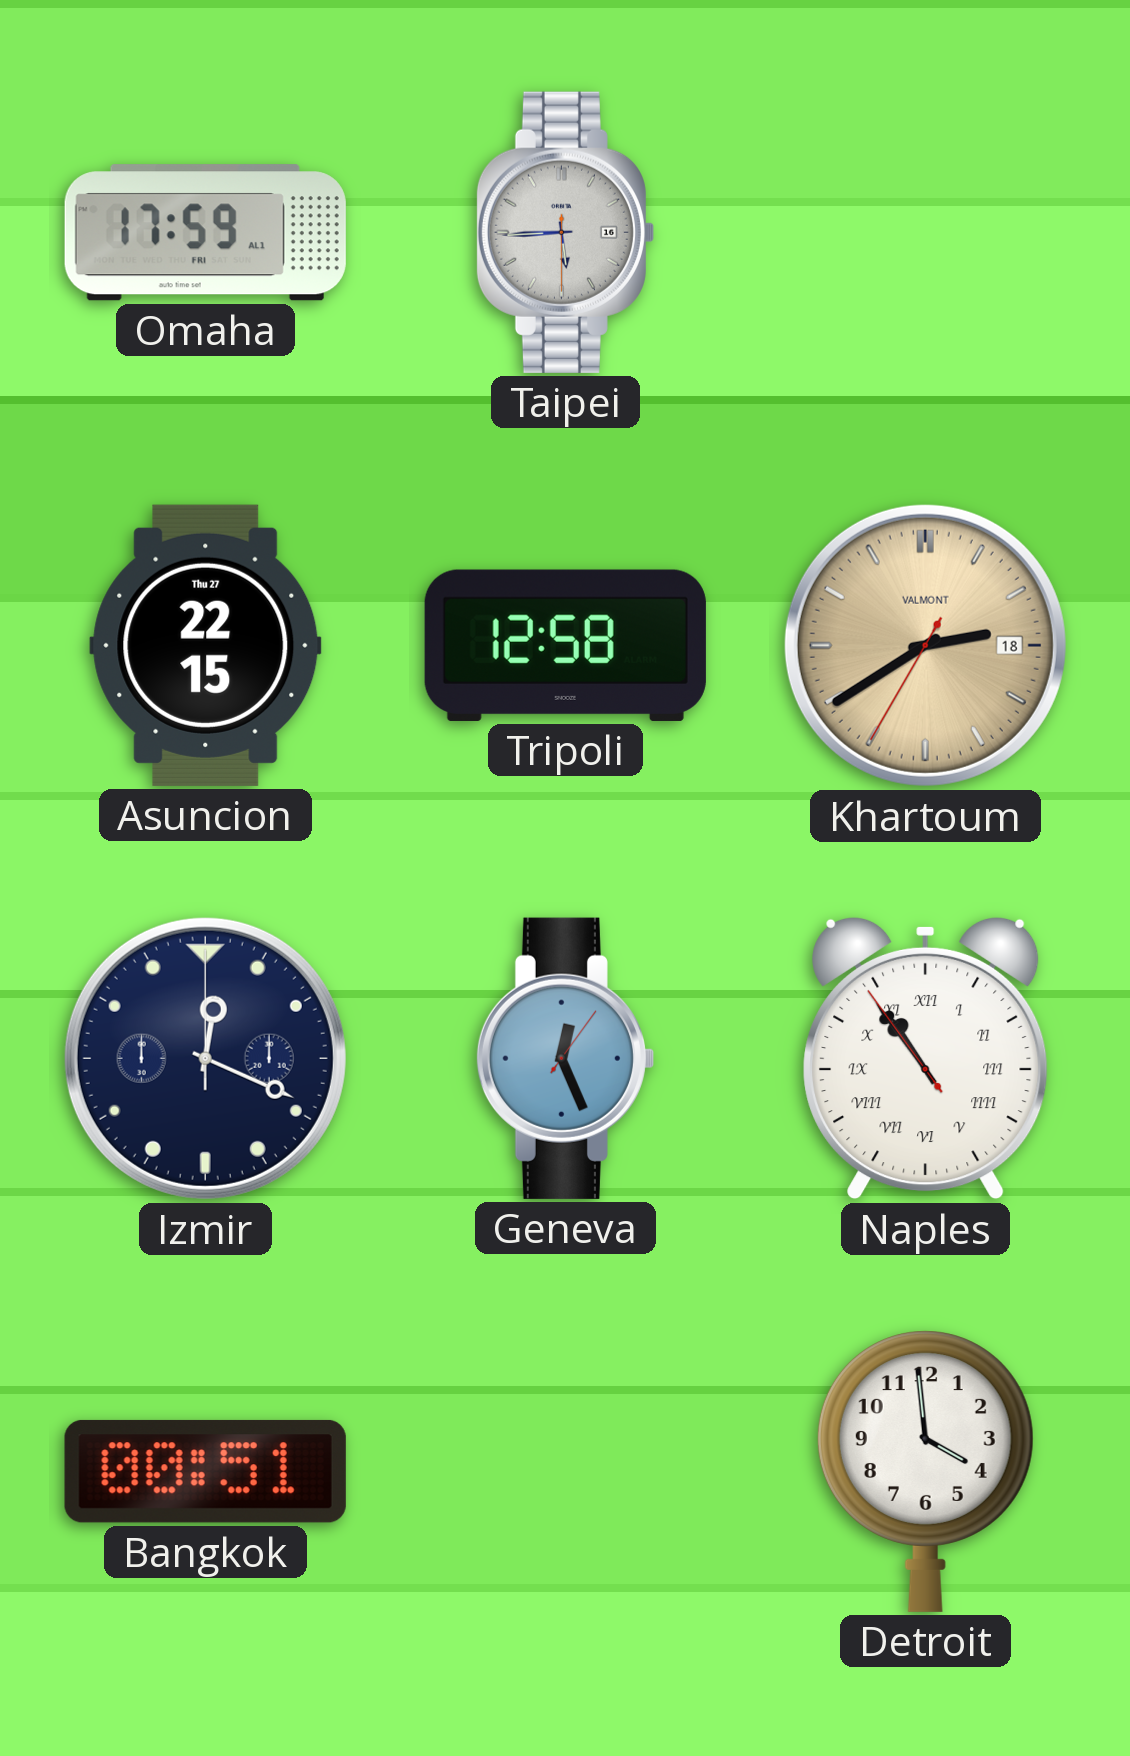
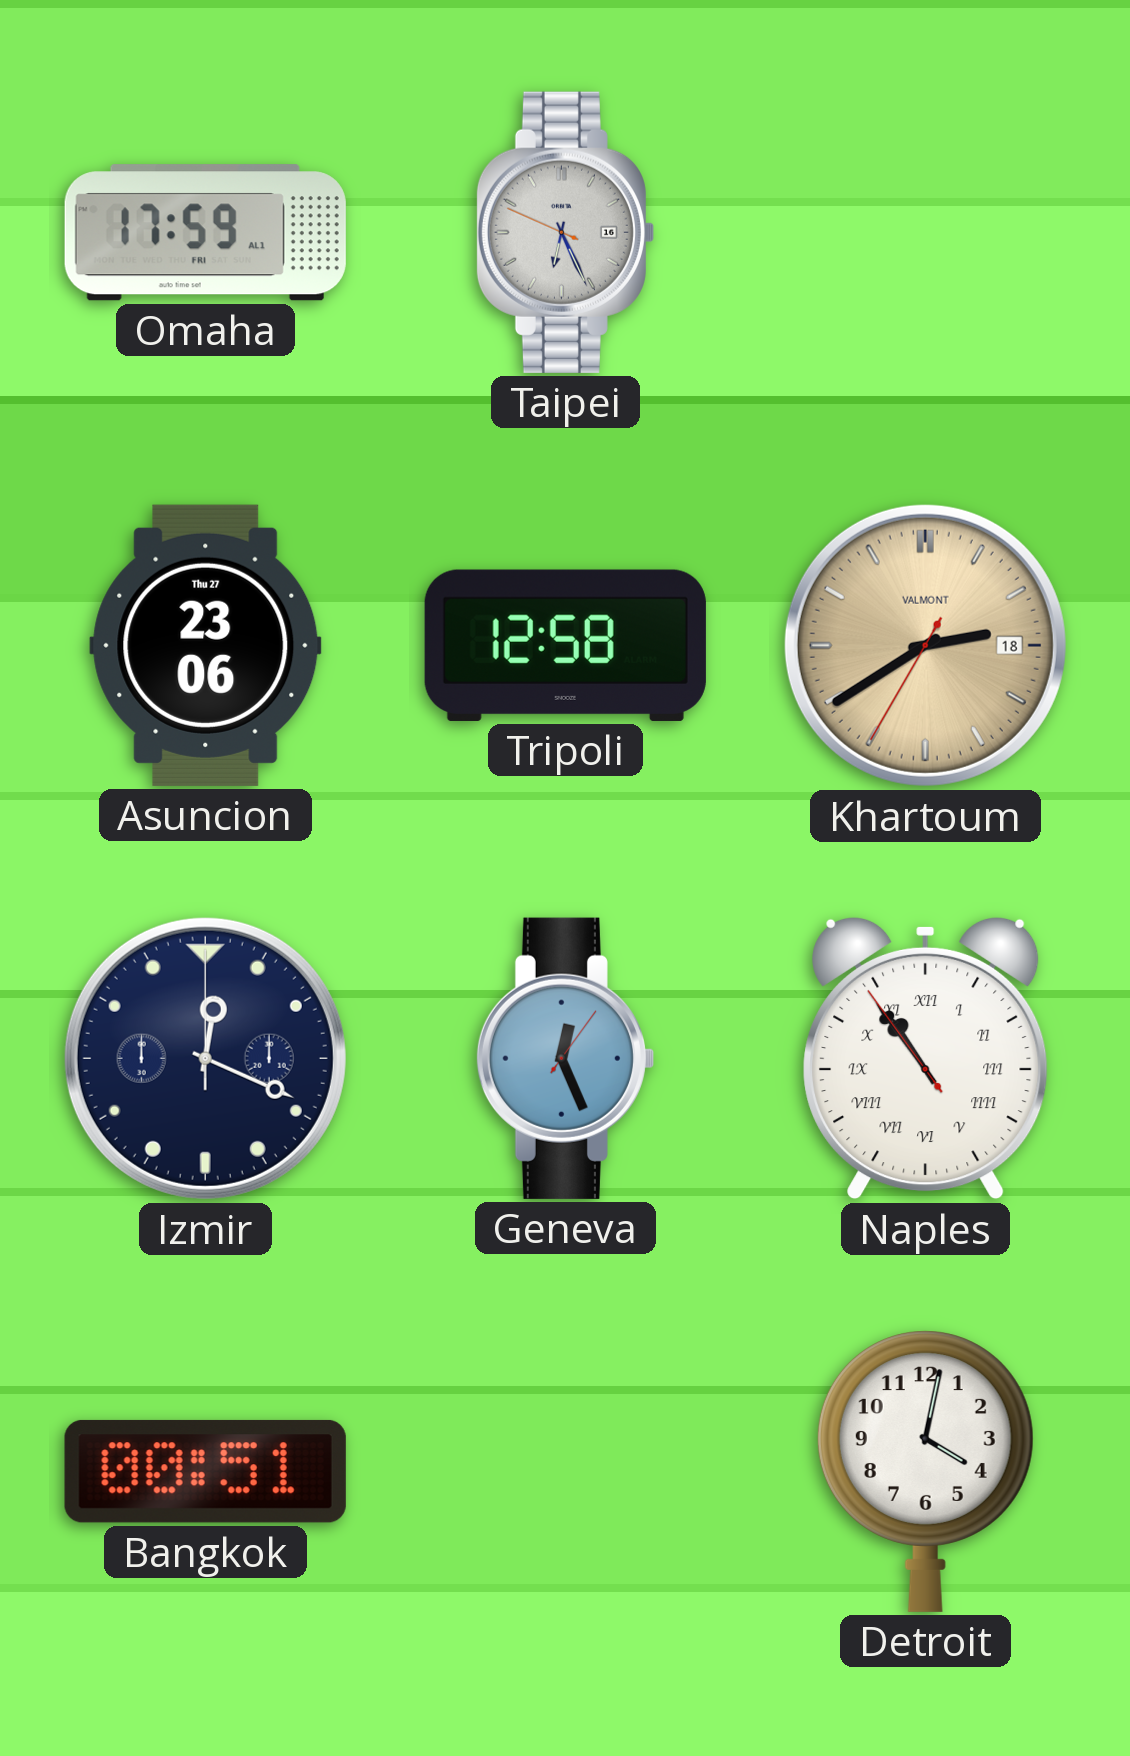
Taipei: 5:44 -> 6:25
Asuncion: 22:15 -> 23:06
Detroit: 3:59 -> 4:02
